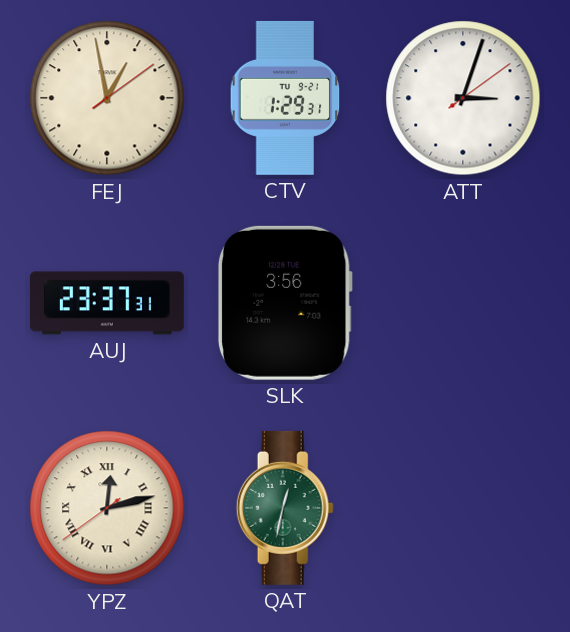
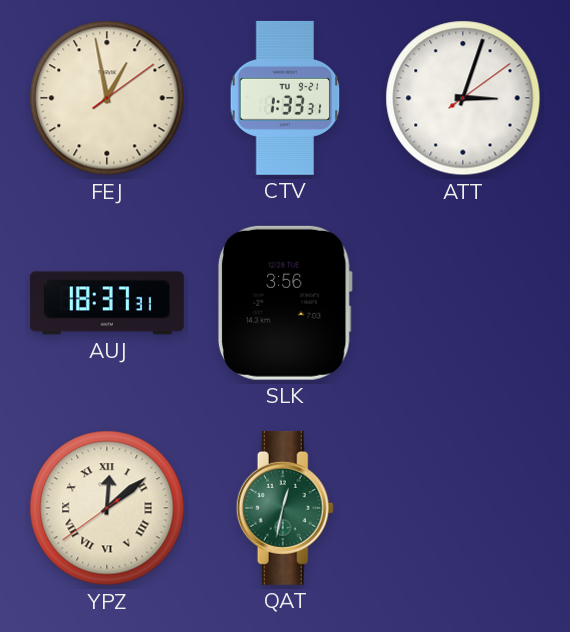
CTV: 1:29 -> 1:33
AUJ: 23:37 -> 18:37
YPZ: 12:12 -> 12:08
